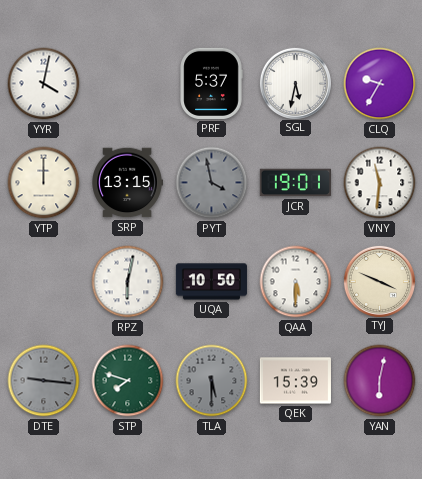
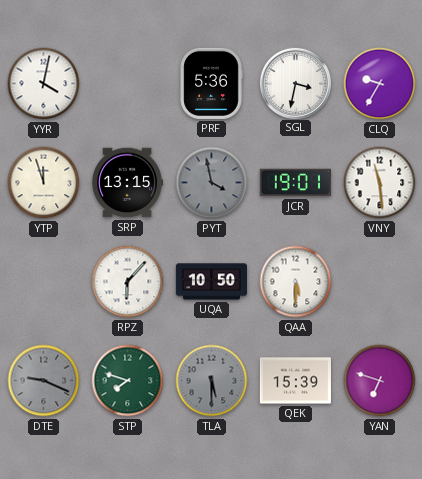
PRF: 5:37 -> 5:36
SGL: 5:32 -> 3:32
YTP: 12:00 -> 11:57
VNY: 11:31 -> 11:29
RPZ: 6:02 -> 6:07
TYJ: 3:49 -> none
DTE: 9:16 -> 9:19
YAN: 6:02 -> 6:48
